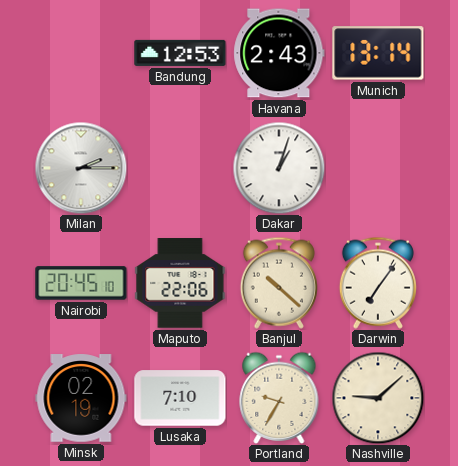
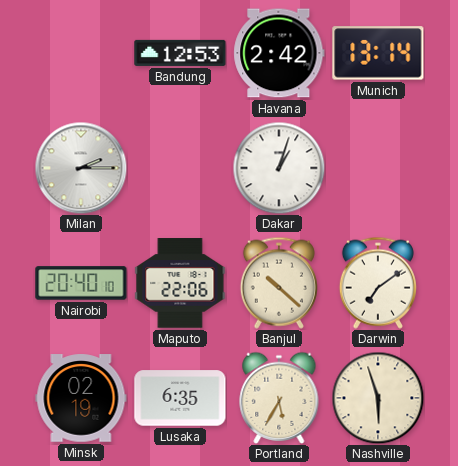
Havana: 2:43 -> 2:42
Nairobi: 20:45 -> 20:40
Darwin: 7:06 -> 7:09
Lusaka: 7:10 -> 6:35
Portland: 9:35 -> 5:35
Nashville: 9:08 -> 5:57
